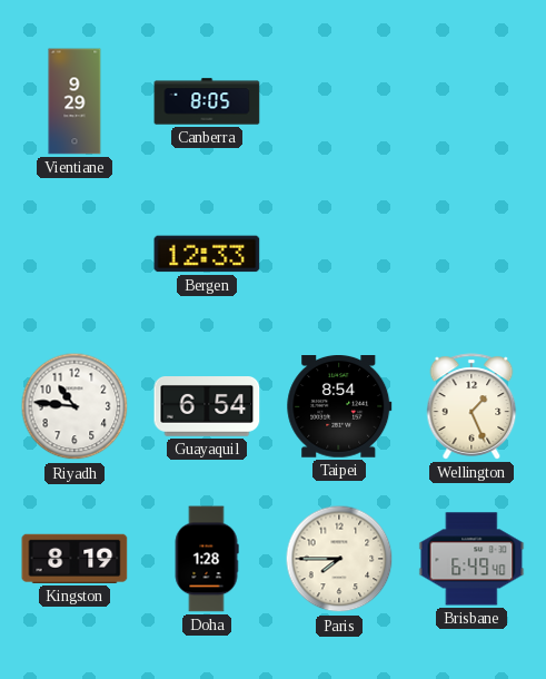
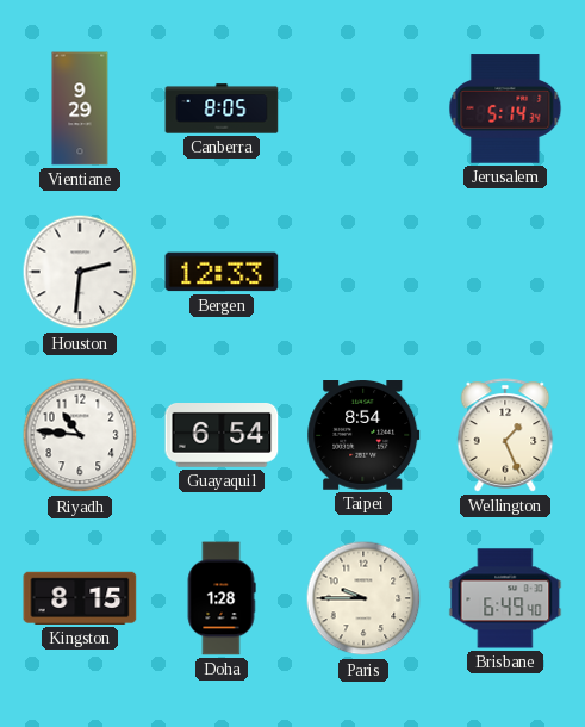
Jerusalem: none -> 5:14
Houston: none -> 2:31
Kingston: 8:19 -> 8:15
Paris: 7:45 -> 9:45
